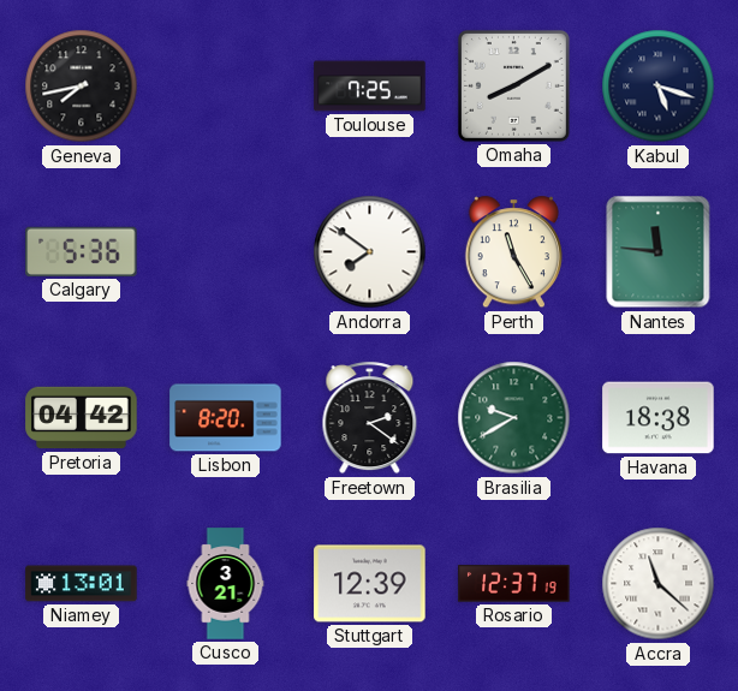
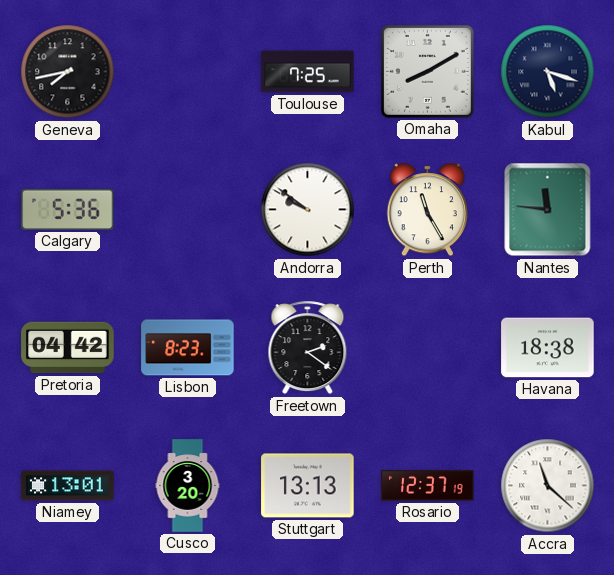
Andorra: 7:51 -> 9:51
Lisbon: 8:20 -> 8:23
Brasilia: 9:40 -> none
Cusco: 3:21 -> 3:20
Stuttgart: 12:39 -> 13:13
